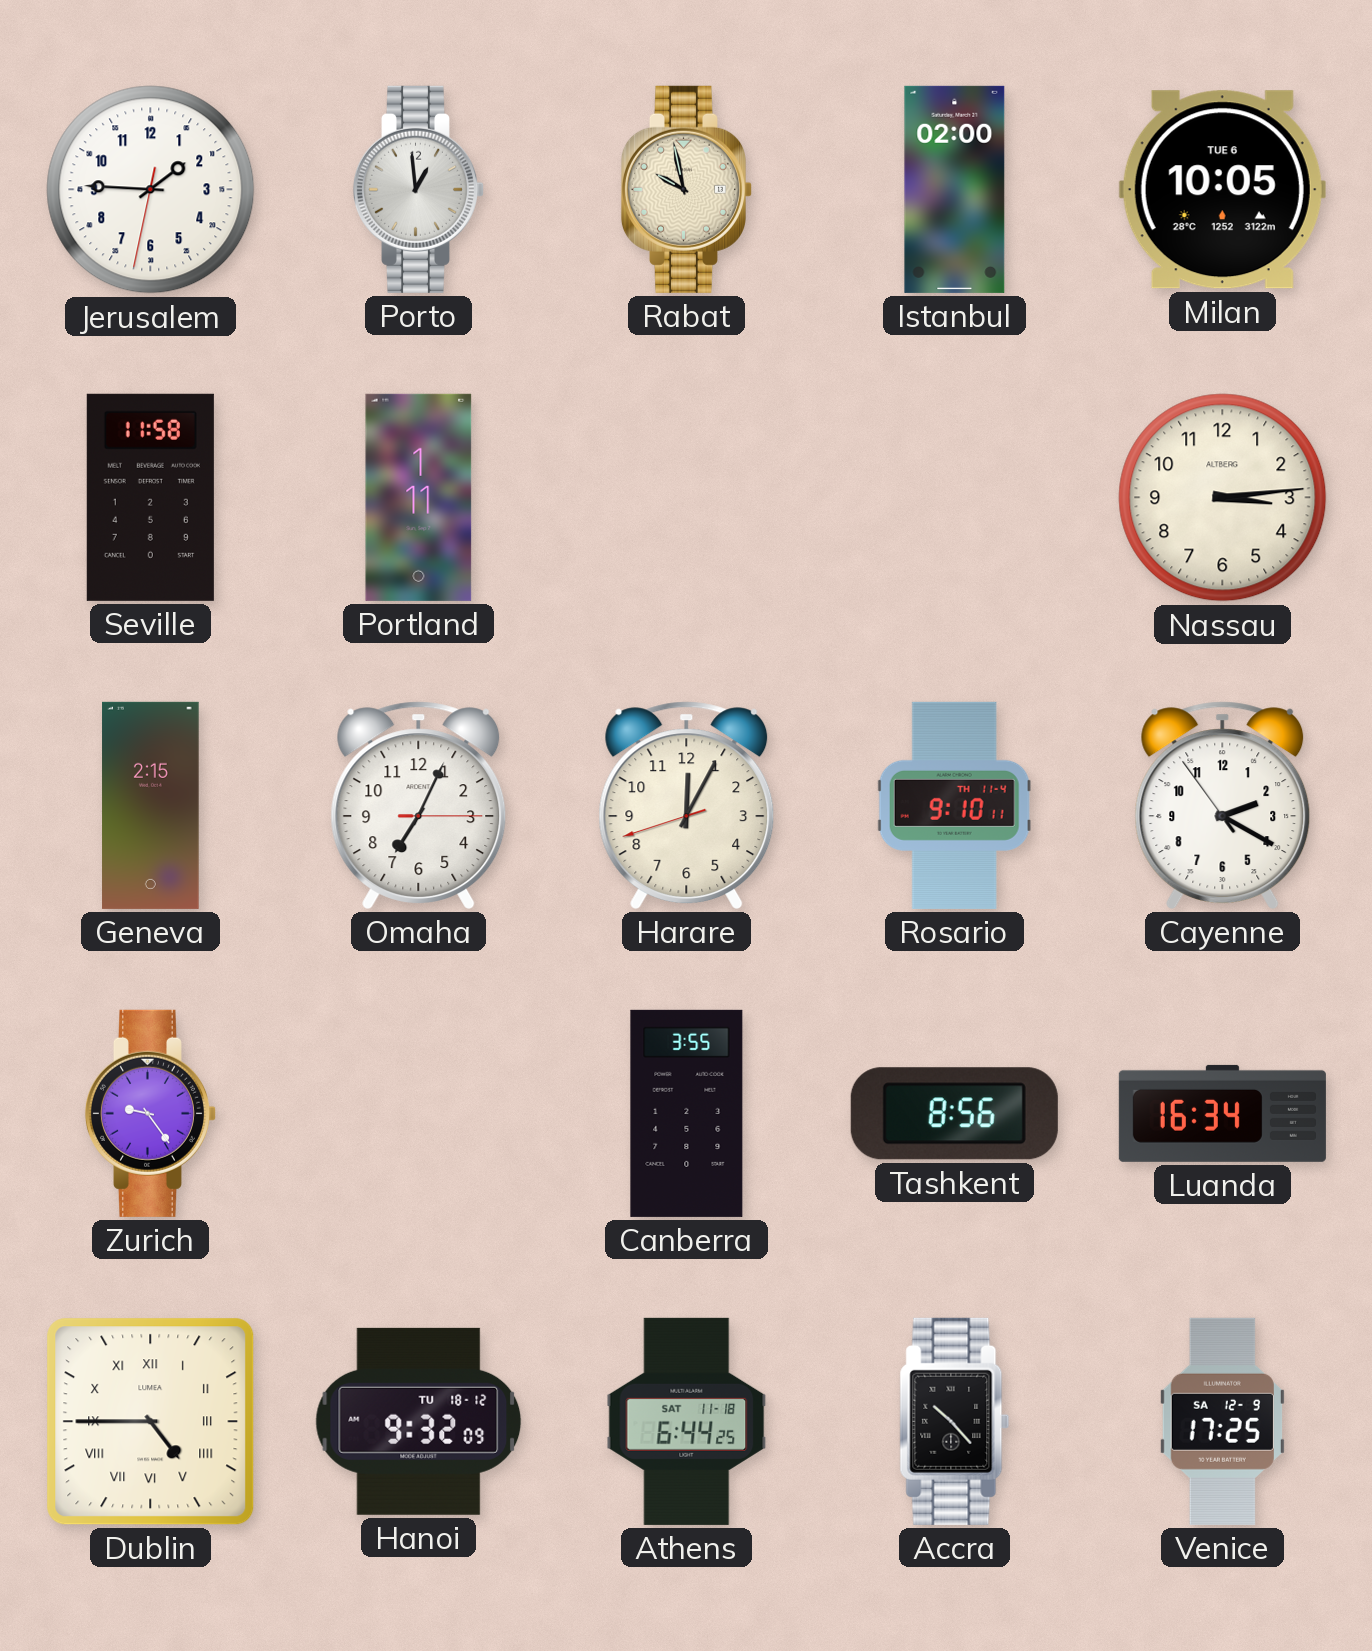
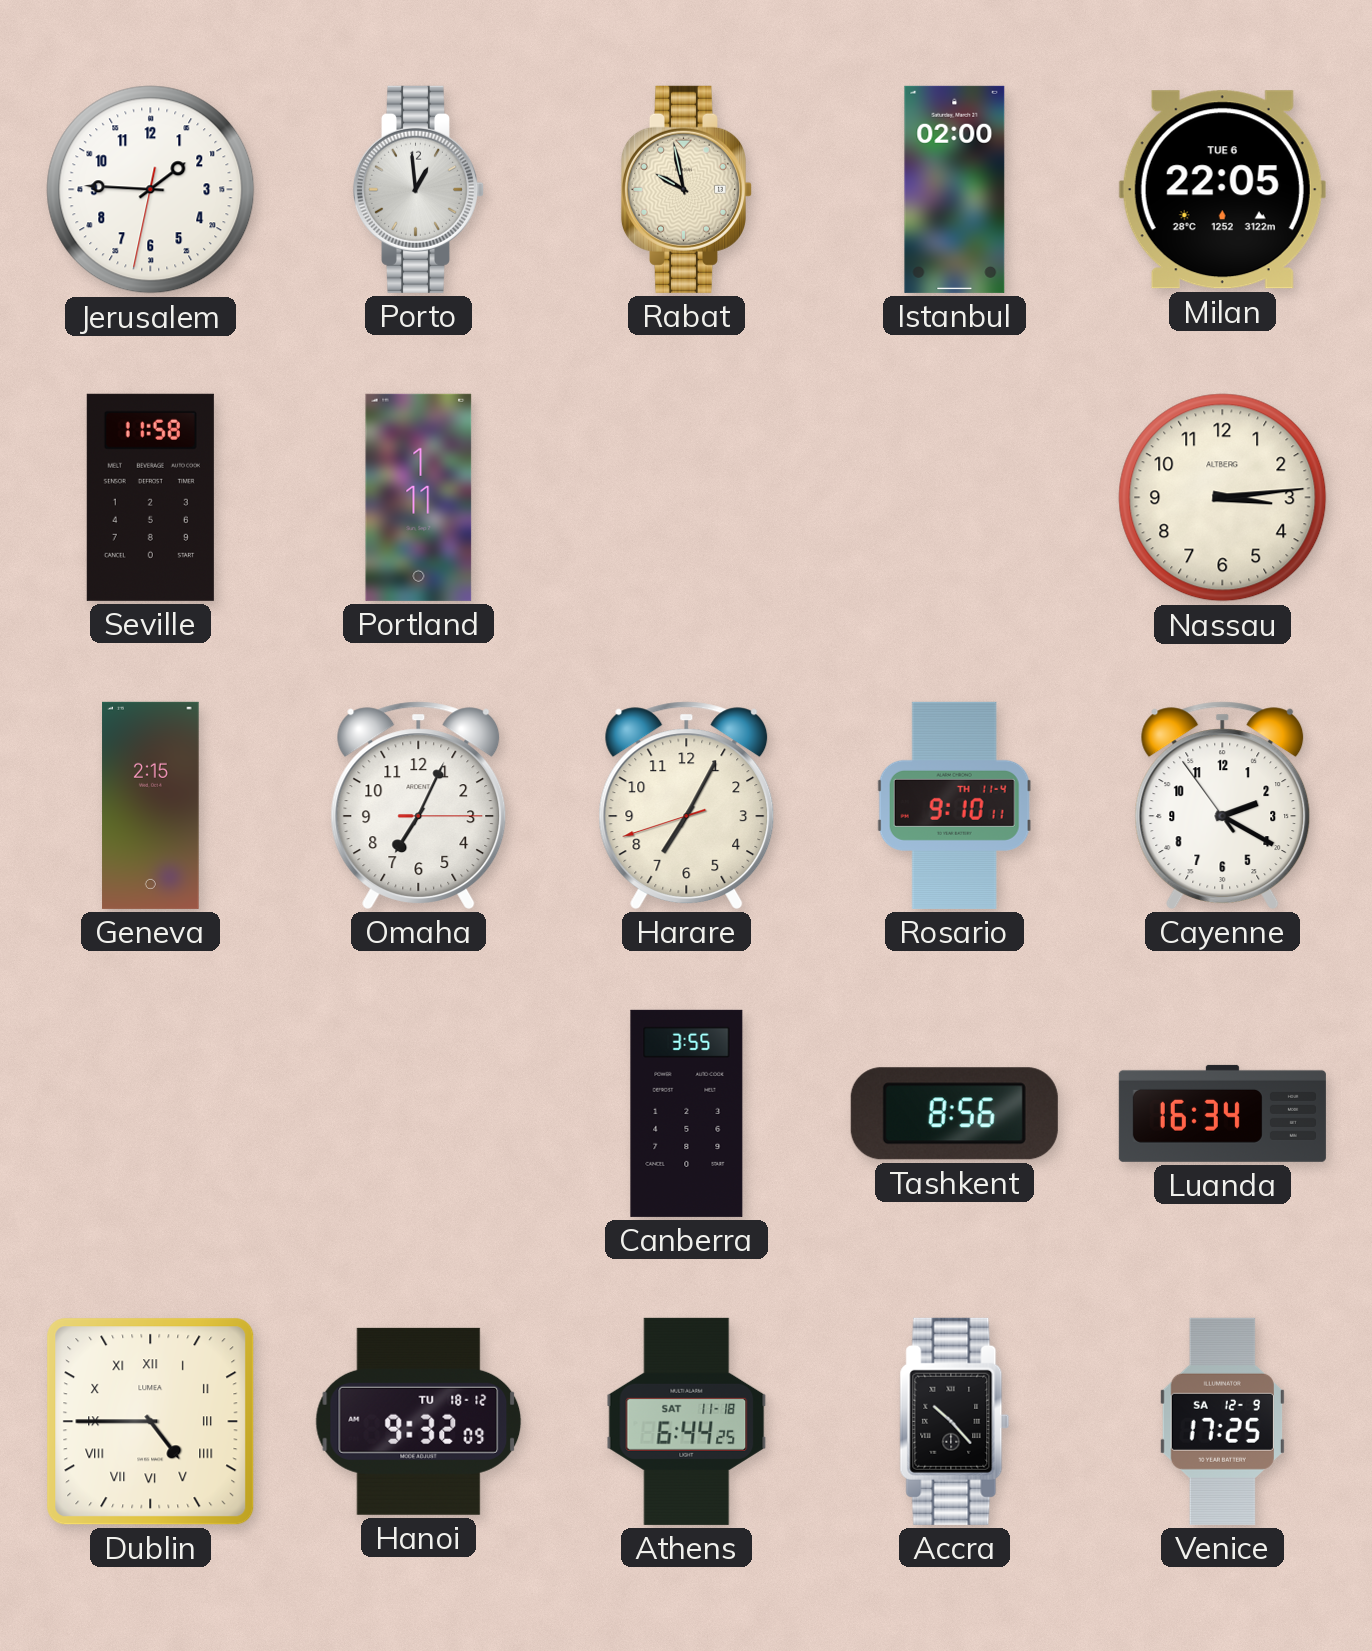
Milan: 10:05 -> 22:05
Harare: 12:04 -> 7:04
Zurich: 9:24 -> none
